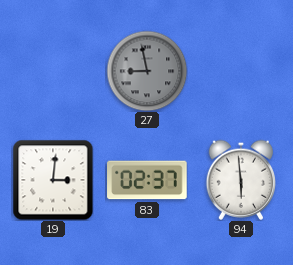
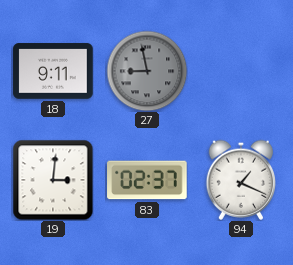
18: none -> 9:11
94: 5:59 -> 1:19
